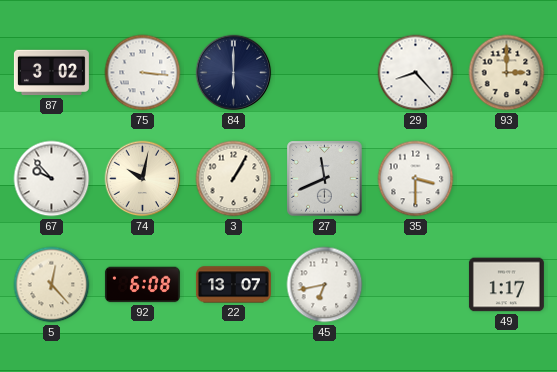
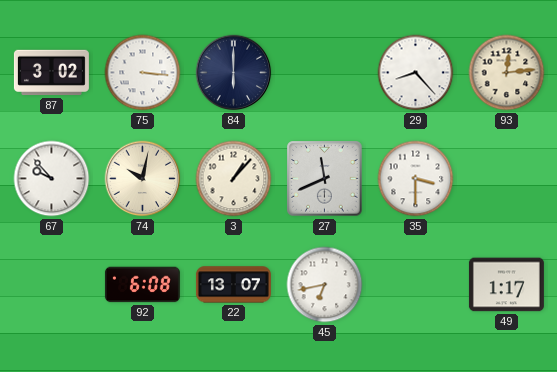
93: 3:00 -> 12:14
3: 1:05 -> 1:07
5: 12:23 -> none
